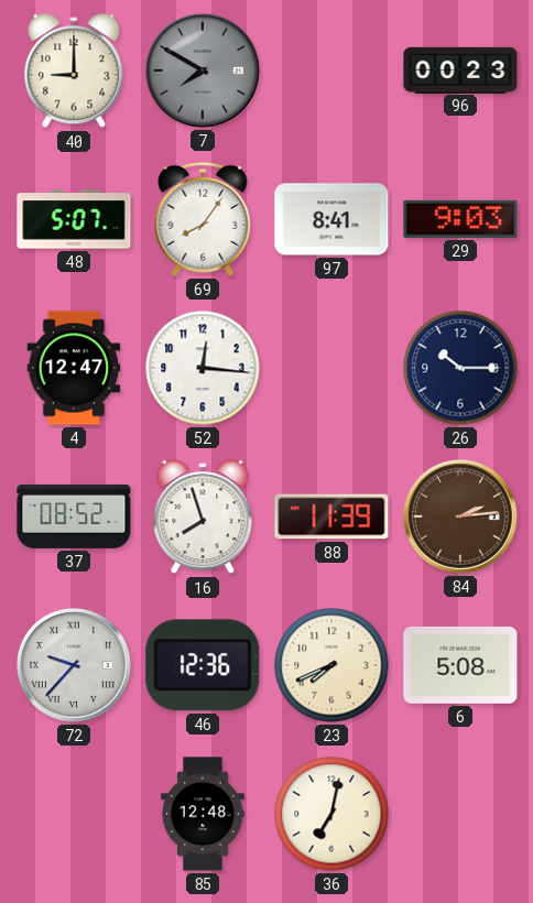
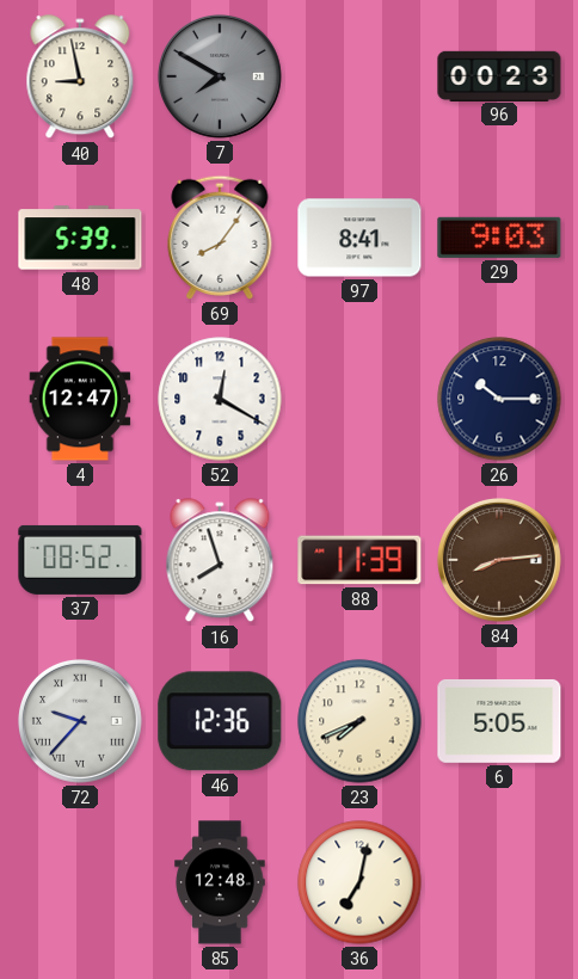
40: 9:00 -> 8:58
48: 5:07 -> 5:39
52: 12:16 -> 12:20
84: 2:14 -> 8:14
6: 5:08 -> 5:05
